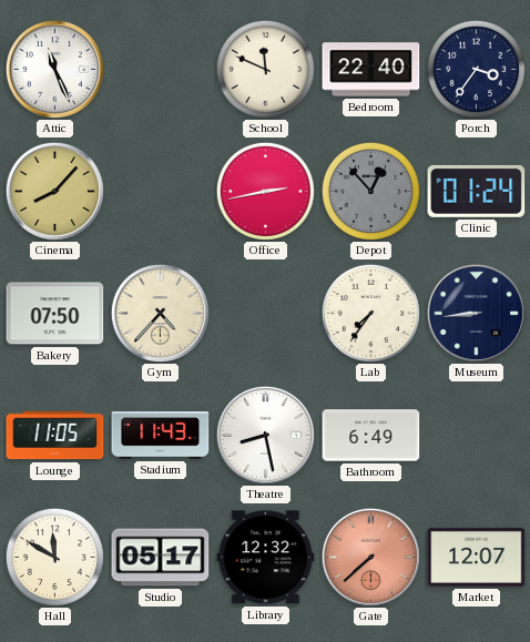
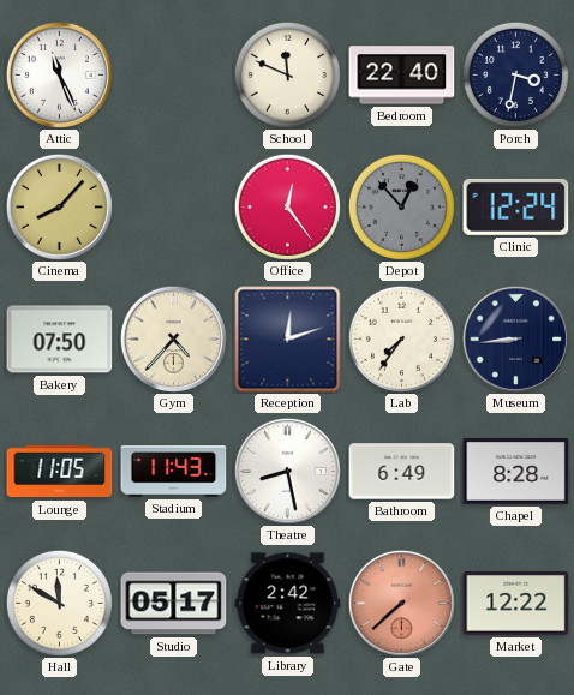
Porch: 3:36 -> 3:32
Office: 2:43 -> 12:24
Clinic: 01:24 -> 12:24
Reception: none -> 12:12
Chapel: none -> 8:28
Library: 12:32 -> 2:42
Market: 12:07 -> 12:22
